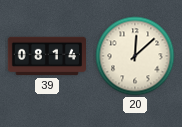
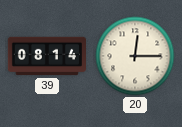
20: 12:08 -> 12:15
